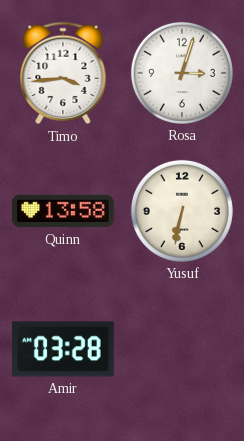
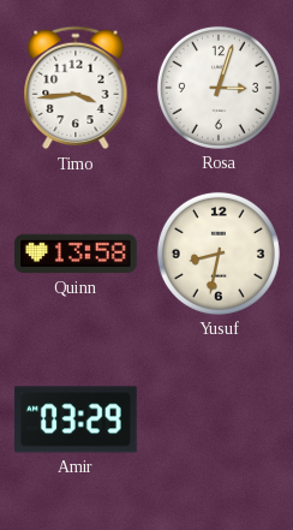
Yusuf: 6:32 -> 8:32
Amir: 03:28 -> 03:29
